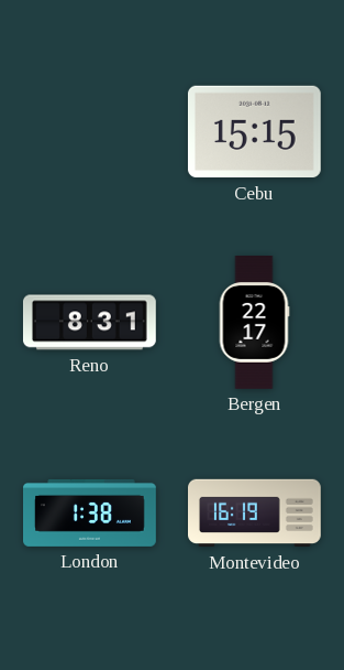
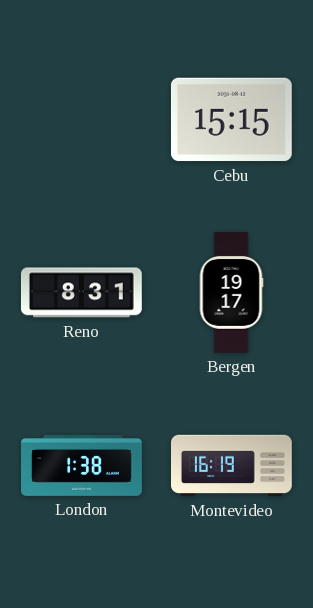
Bergen: 22:17 -> 19:17
